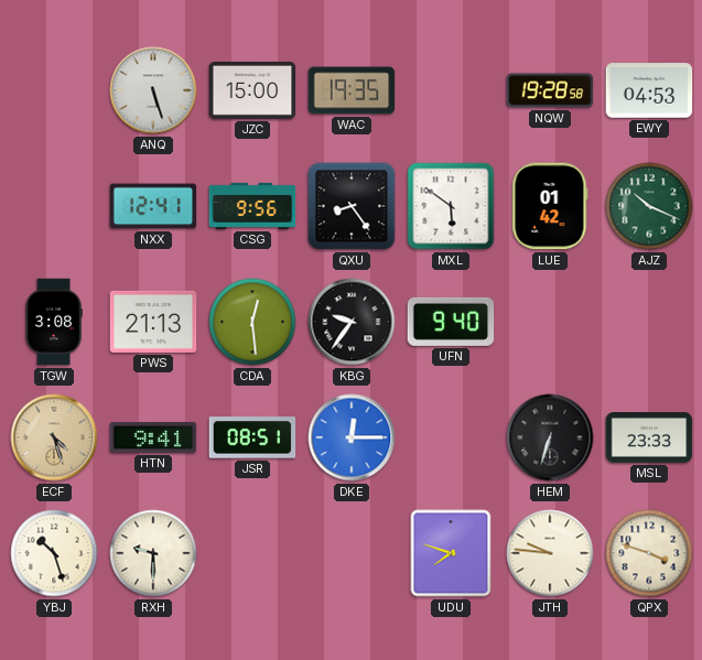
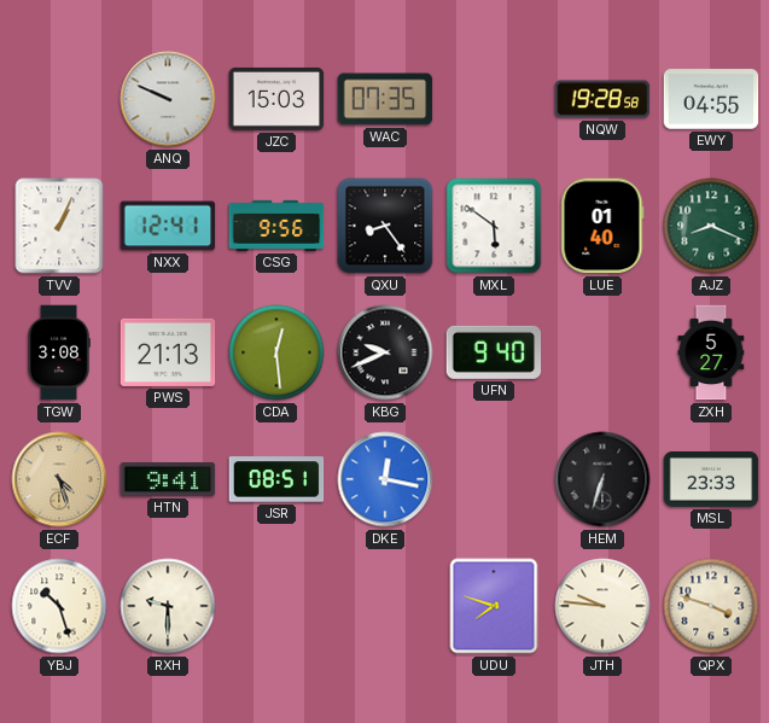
ANQ: 5:27 -> 9:49
JZC: 15:00 -> 15:03
WAC: 19:35 -> 07:35
EWY: 04:53 -> 04:55
TVV: none -> 1:04
LUE: 01:42 -> 01:40
AJZ: 10:19 -> 8:19
KBG: 9:36 -> 9:41
ZXH: none -> 5:27
DKE: 12:15 -> 12:17
